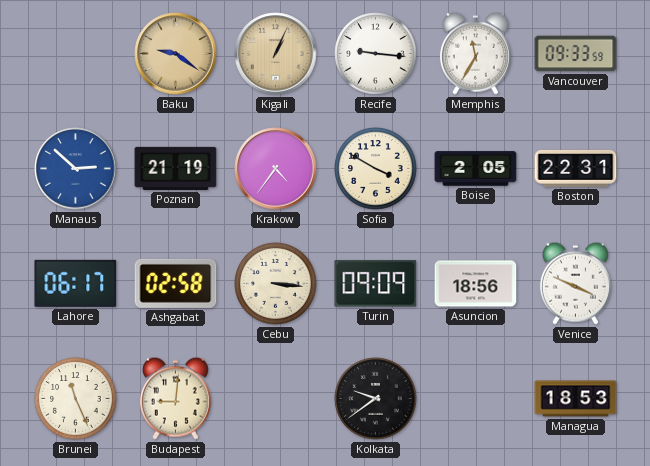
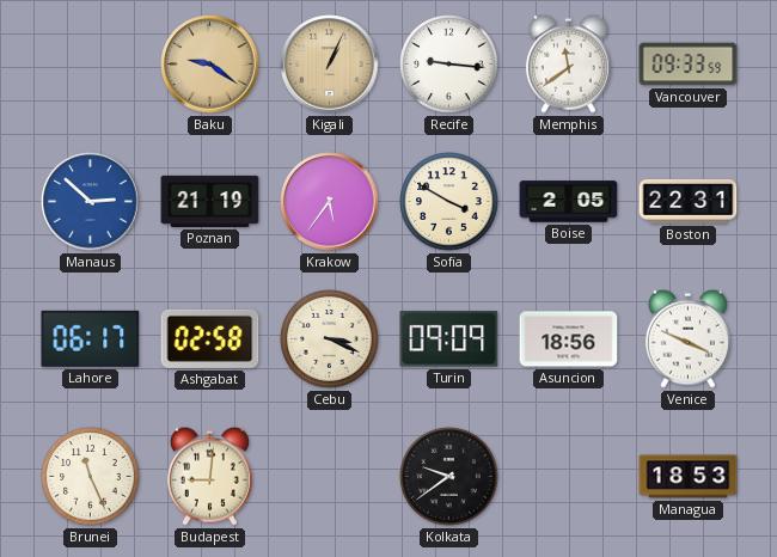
Memphis: 11:35 -> 11:39
Krakow: 4:36 -> 5:36
Cebu: 3:16 -> 3:19
